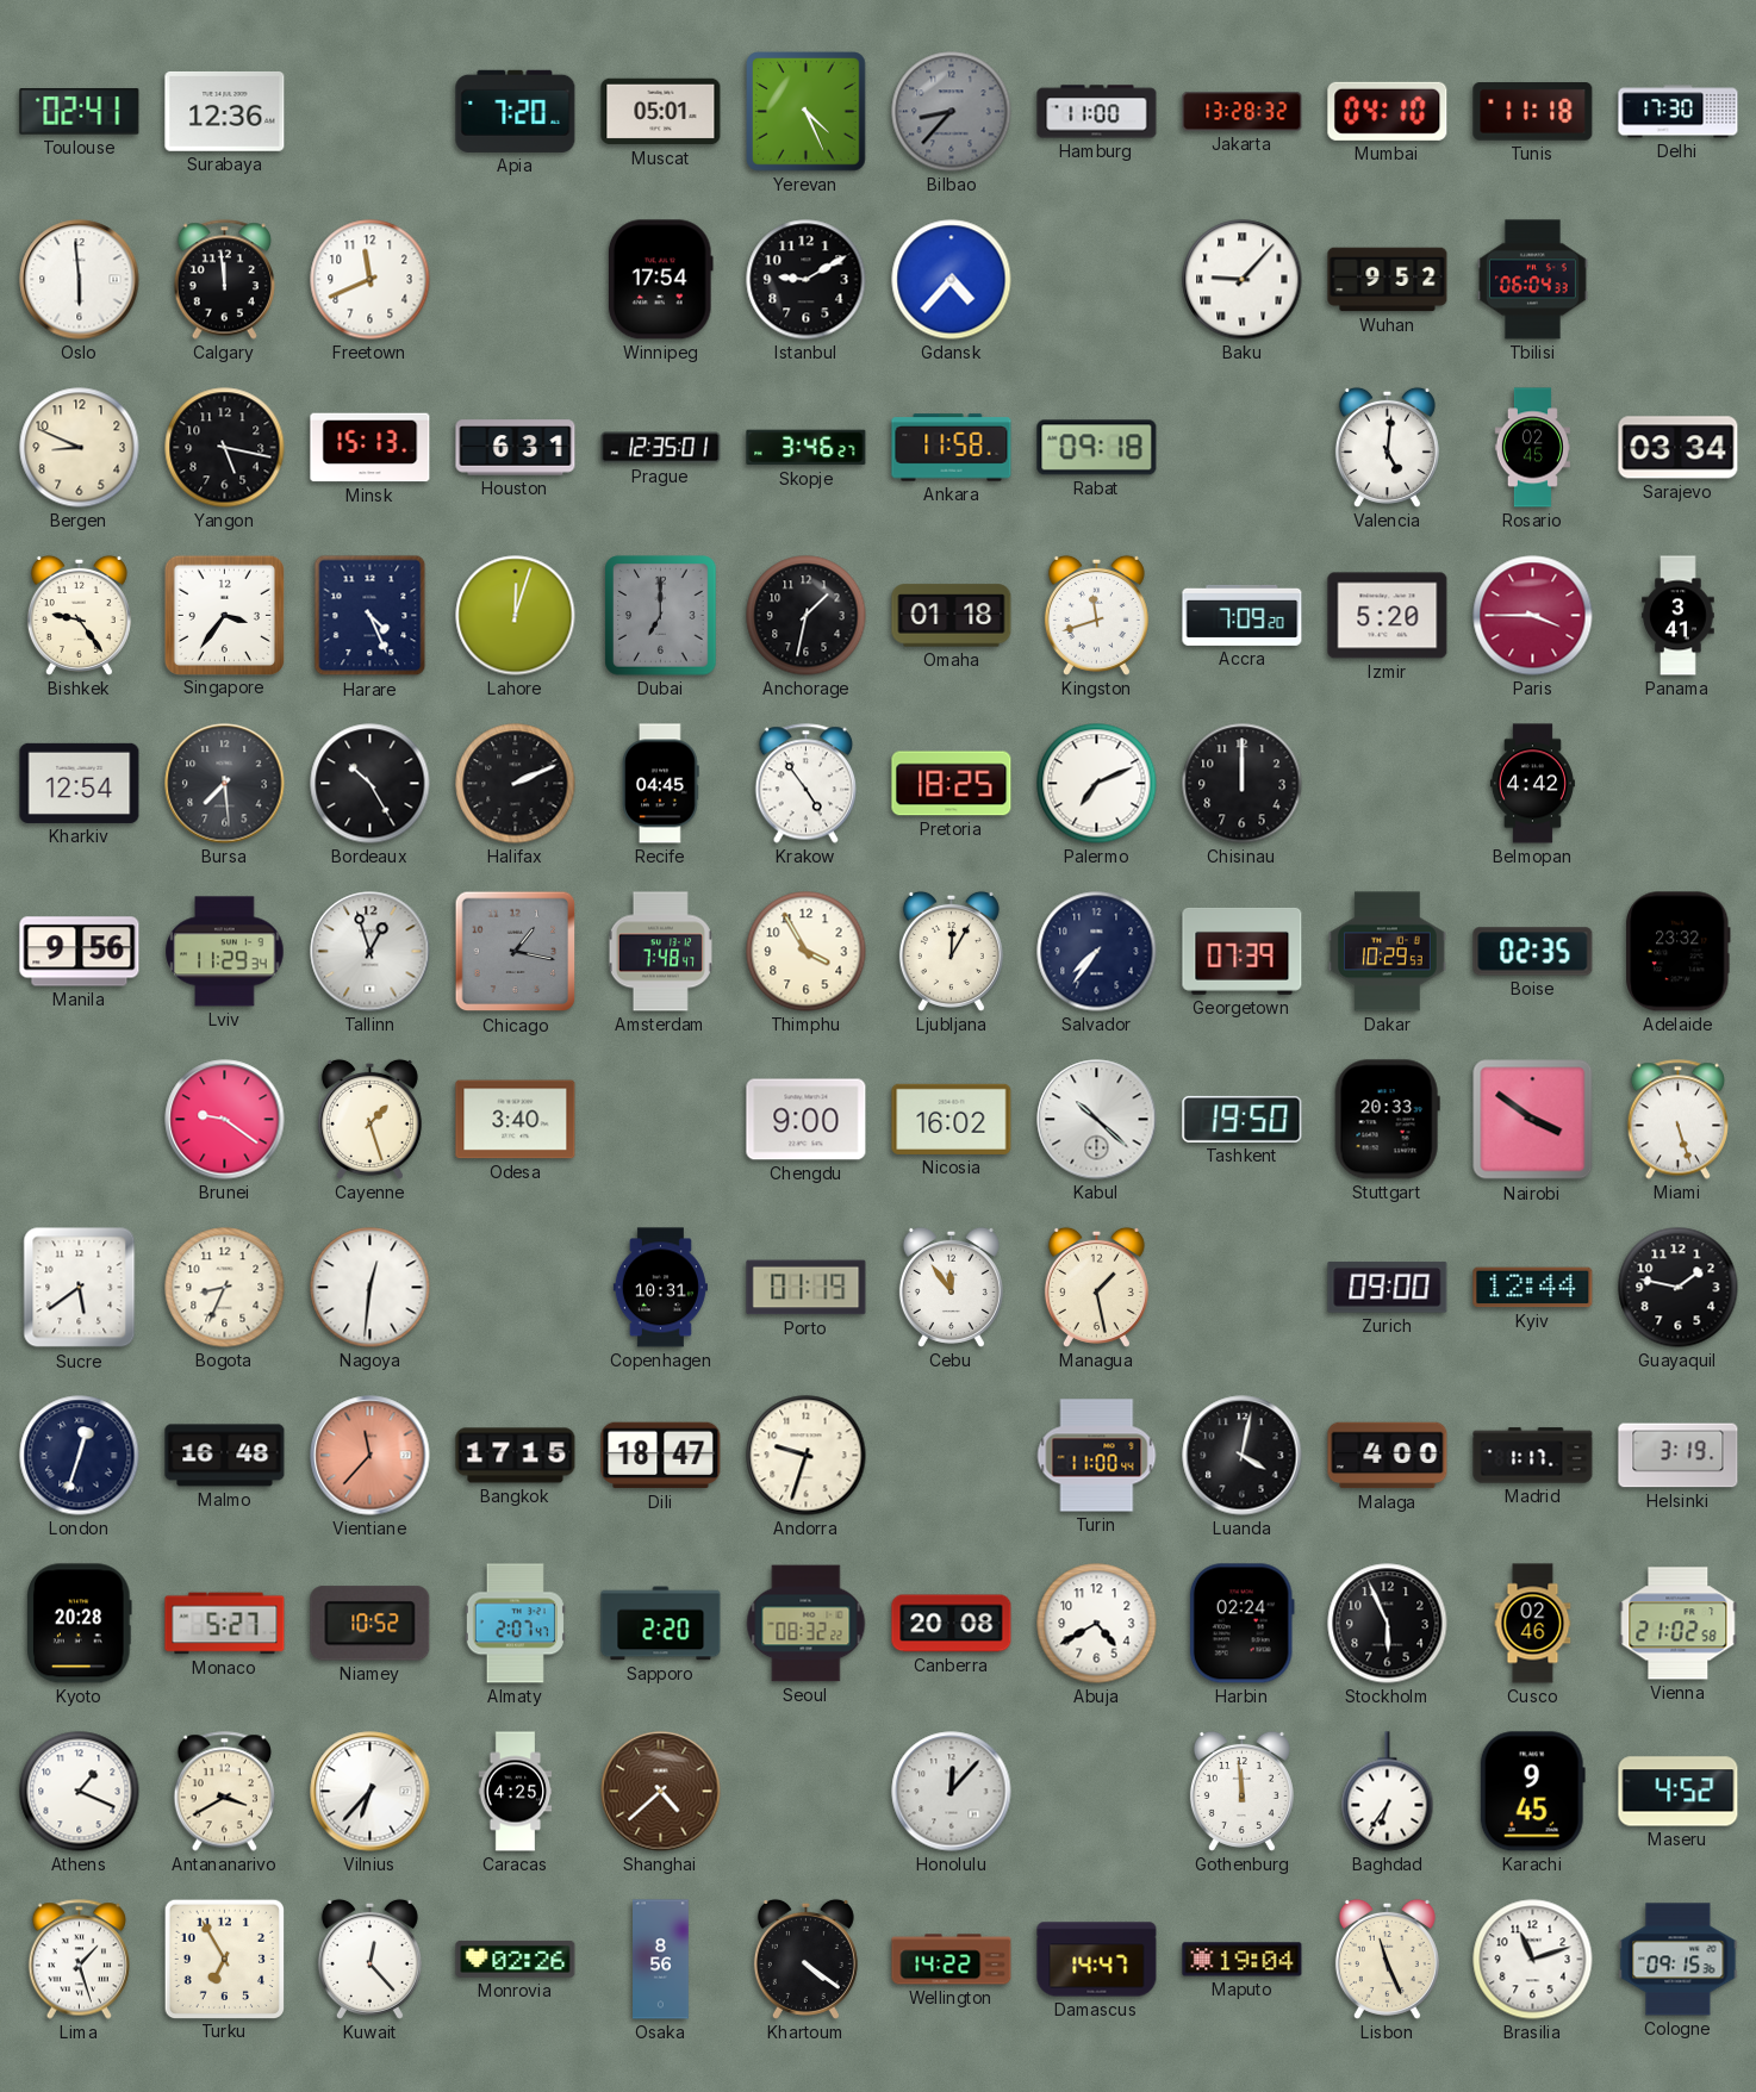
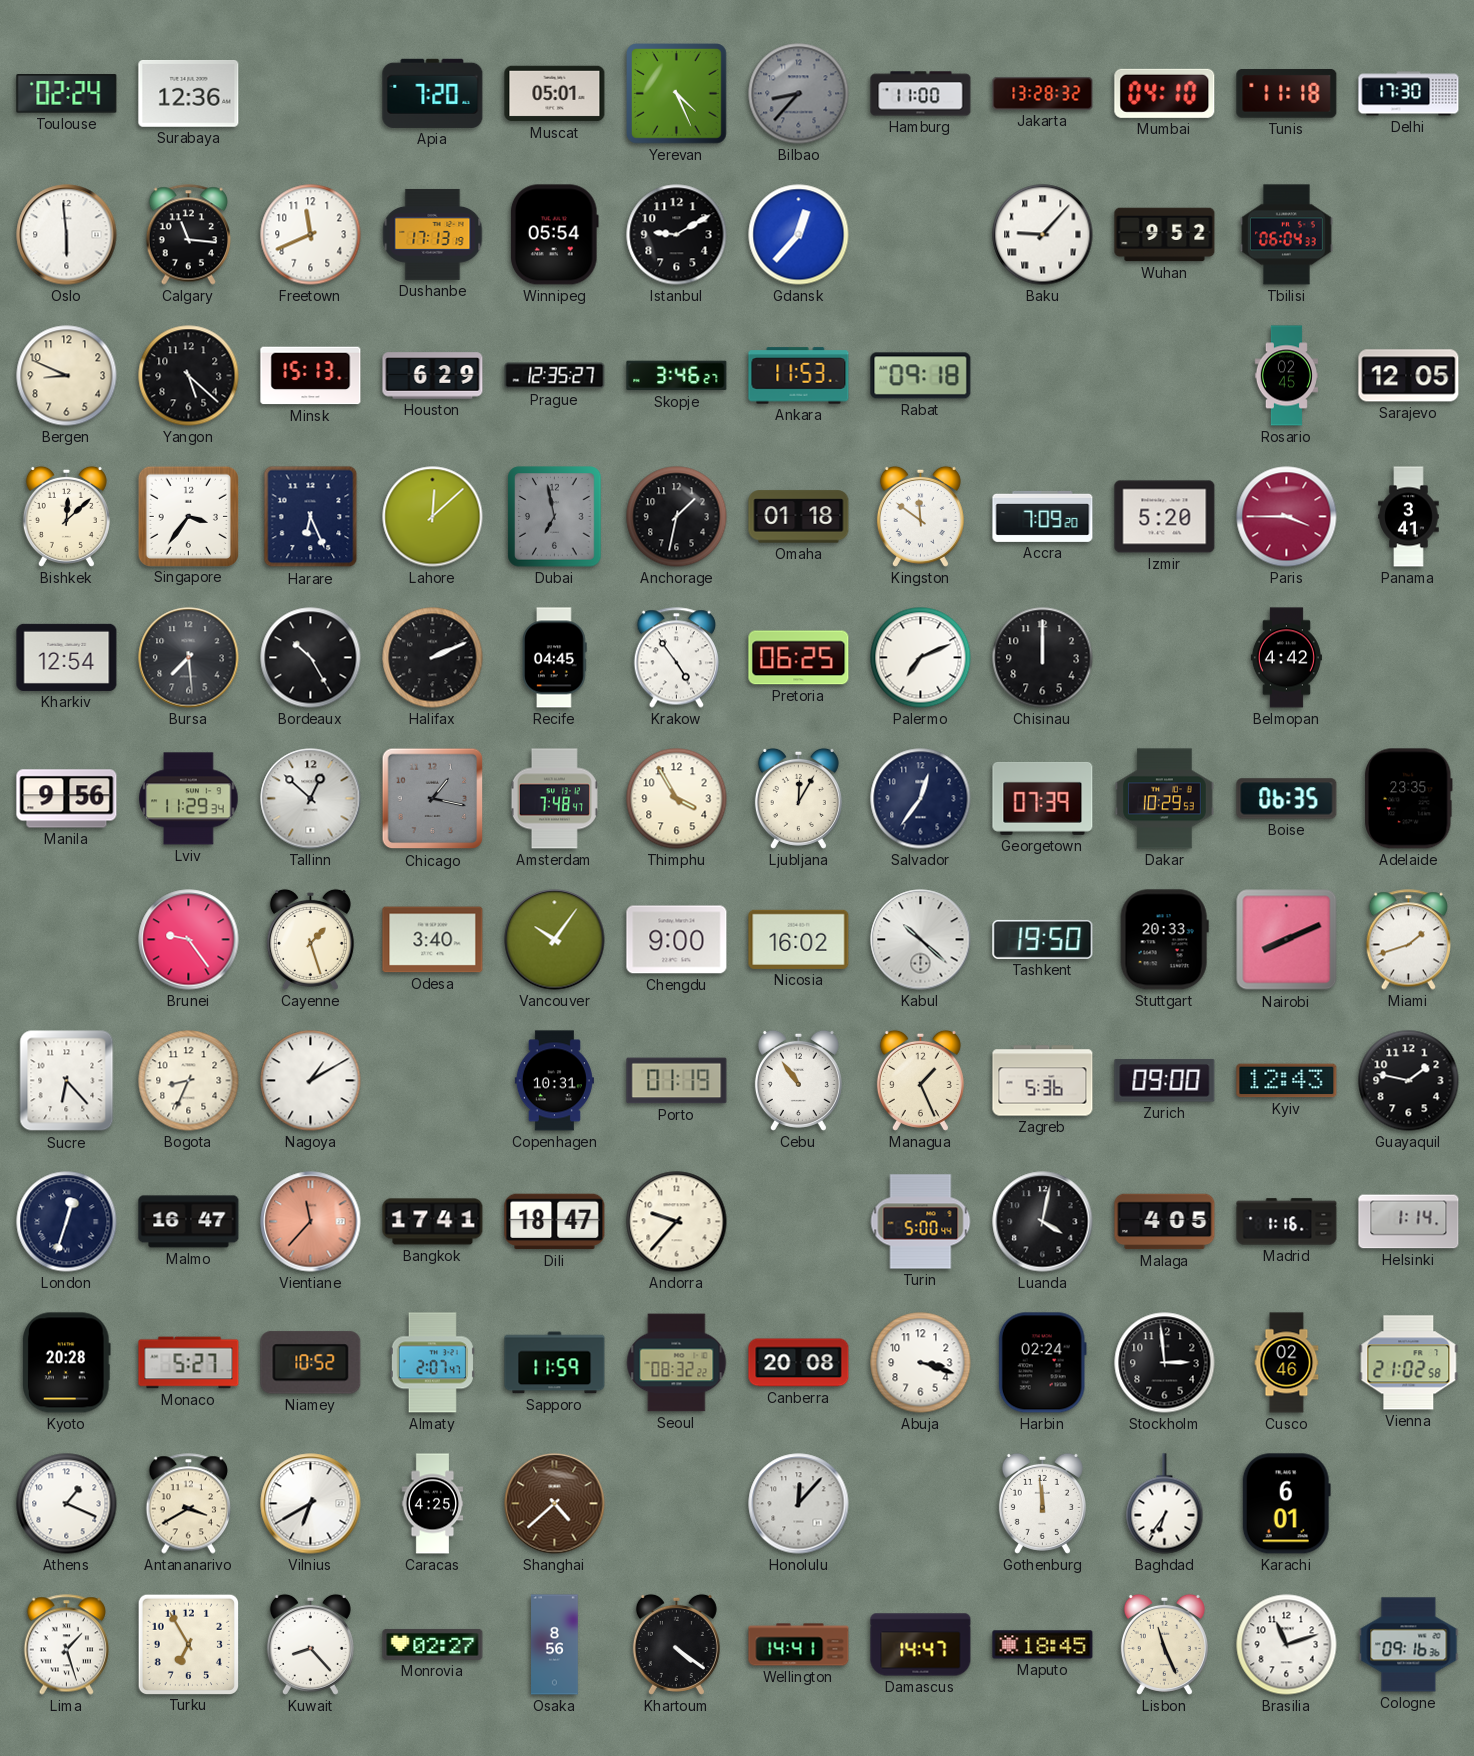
Toulouse: 02:41 -> 02:24
Calgary: 11:59 -> 11:16
Dushanbe: none -> 17:13
Winnipeg: 17:54 -> 05:54
Gdansk: 4:37 -> 12:37
Yangon: 5:17 -> 5:22
Houston: 6:31 -> 6:29
Prague: 12:35:01 -> 12:35:27
Ankara: 11:58 -> 11:53
Valencia: 5:01 -> none
Sarajevo: 03:34 -> 12:05
Bishkek: 9:24 -> 12:08
Harare: 4:26 -> 6:26
Lahore: 12:03 -> 12:08
Dubai: 7:00 -> 6:58
Kingston: 11:42 -> 11:51
Pretoria: 18:25 -> 06:25
Tallinn: 12:57 -> 12:52
Salvador: 7:36 -> 12:36
Boise: 02:35 -> 06:35
Adelaide: 23:32 -> 23:35
Brunei: 9:21 -> 9:24
Vancouver: none -> 10:06
Nairobi: 3:51 -> 8:11
Miami: 5:27 -> 1:42
Sucre: 5:39 -> 6:23
Nagoya: 12:31 -> 1:10
Cebu: 11:54 -> 10:54
Managua: 1:28 -> 1:26
Zagreb: none -> 5:36
Kyiv: 12:44 -> 12:43
Malmo: 16:48 -> 16:47
Bangkok: 17:15 -> 17:41
Andorra: 9:33 -> 9:37
Turin: 11:00 -> 5:00
Malaga: 4:00 -> 4:05
Madrid: 1:17 -> 1:16
Helsinki: 3:19 -> 1:14
Sapporo: 2:20 -> 11:59
Abuja: 4:40 -> 3:18
Stockholm: 5:56 -> 2:59
Vilnius: 6:37 -> 6:40
Karachi: 9:45 -> 6:01
Maseru: 4:52 -> none
Kuwait: 12:23 -> 8:23
Monrovia: 02:26 -> 02:27
Wellington: 14:22 -> 14:41
Maputo: 19:04 -> 18:45
Cologne: 09:15 -> 09:16
